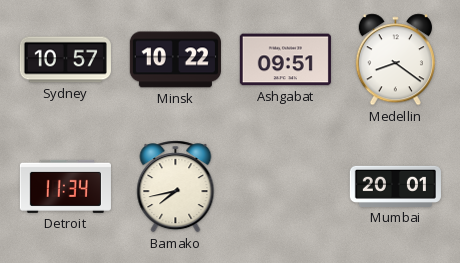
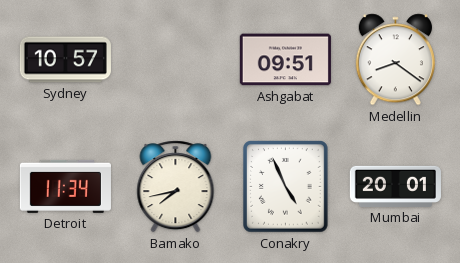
Minsk: 10:22 -> none
Conakry: none -> 4:56
